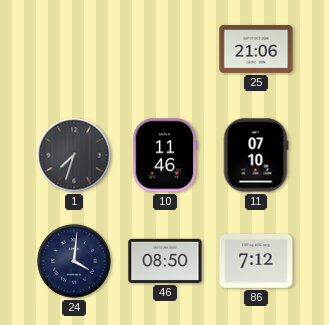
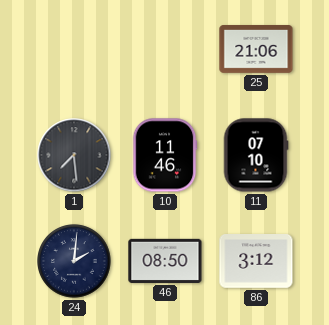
1: 7:33 -> 7:29
24: 4:01 -> 2:01
86: 7:12 -> 3:12
